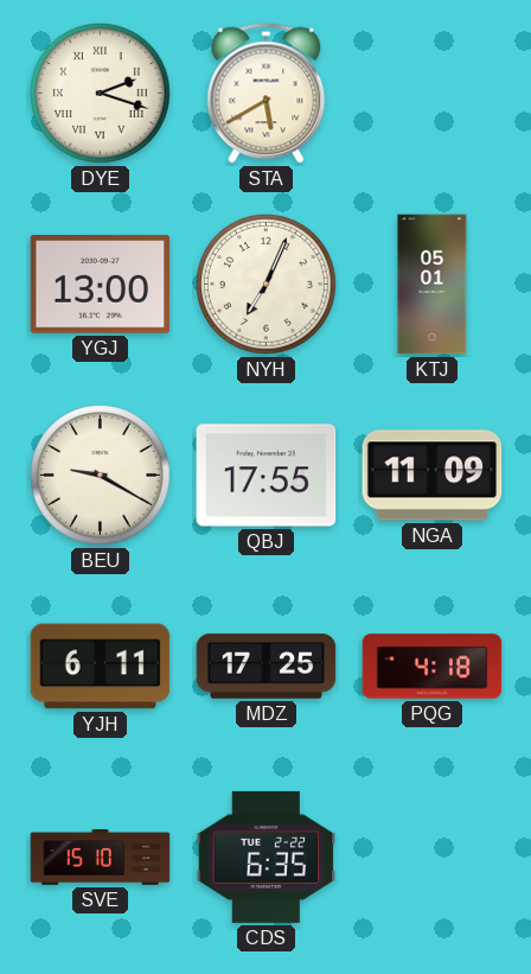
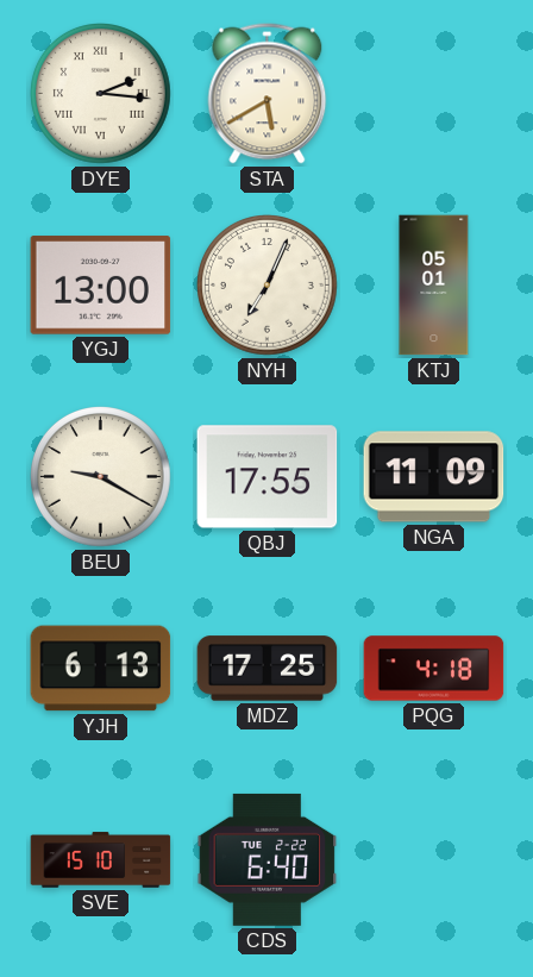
DYE: 2:18 -> 2:16
YJH: 6:11 -> 6:13
CDS: 6:35 -> 6:40
